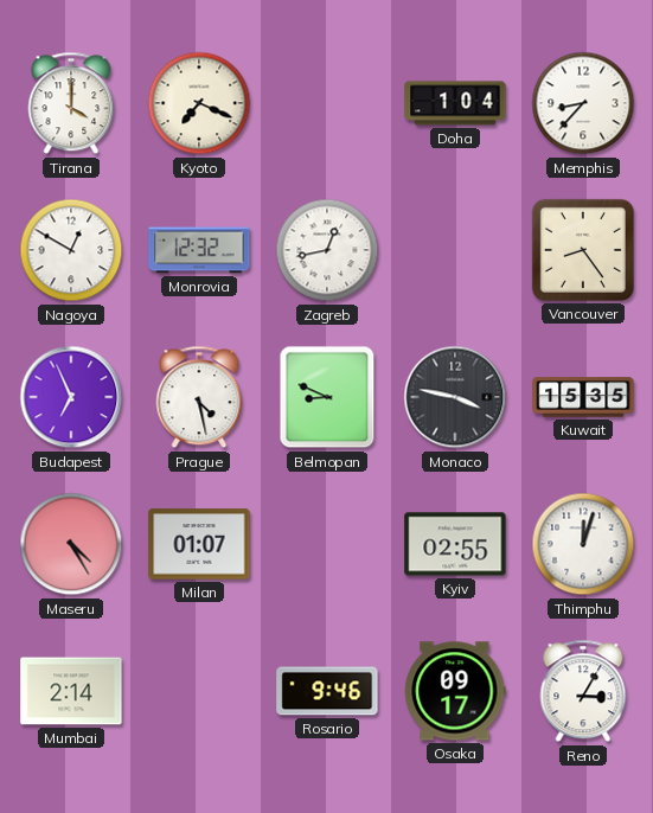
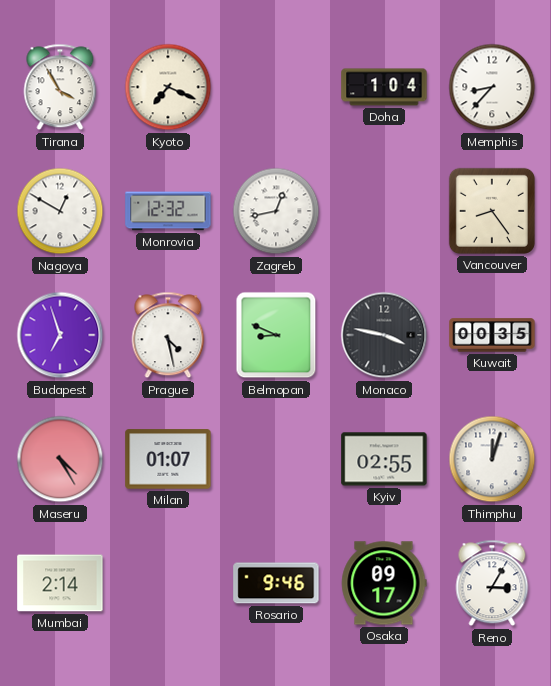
Tirana: 4:00 -> 3:55
Budapest: 6:56 -> 6:57
Kuwait: 15:35 -> 00:35
